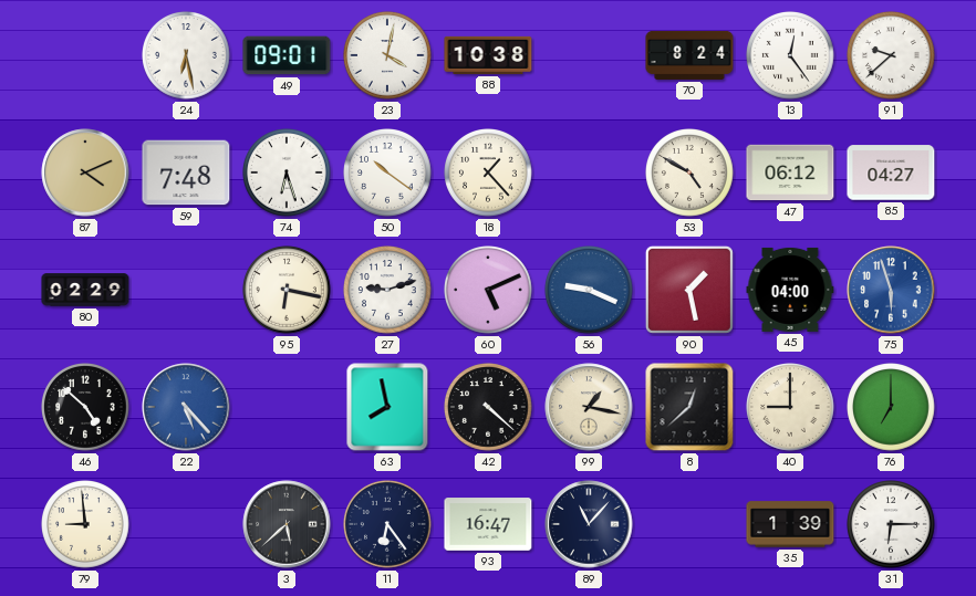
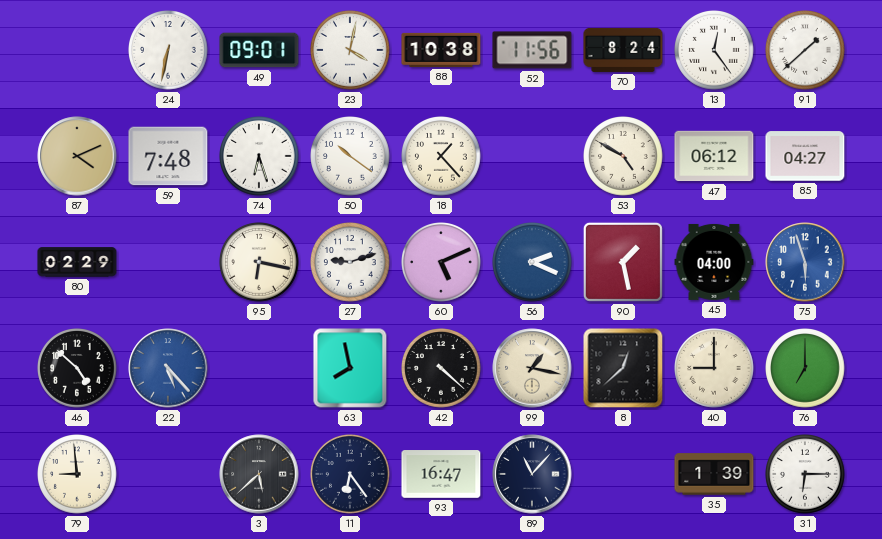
24: 6:28 -> 6:32
52: none -> 11:56
91: 9:38 -> 1:38
56: 9:19 -> 2:19
